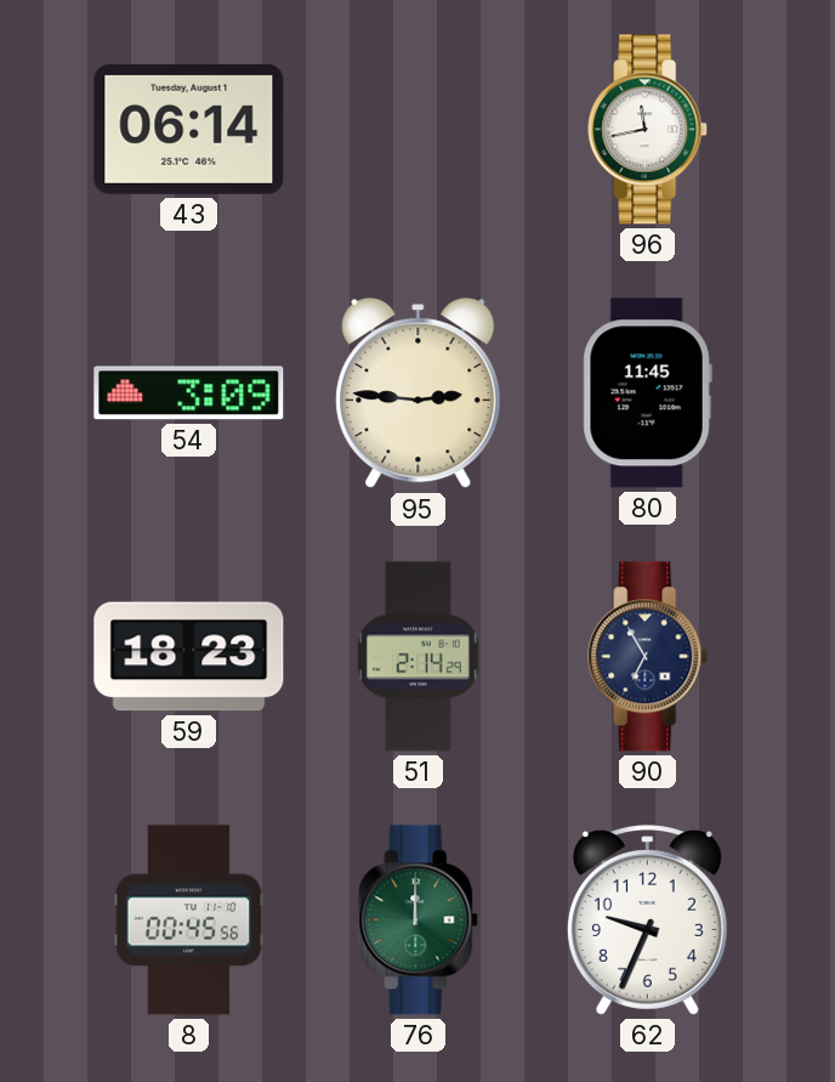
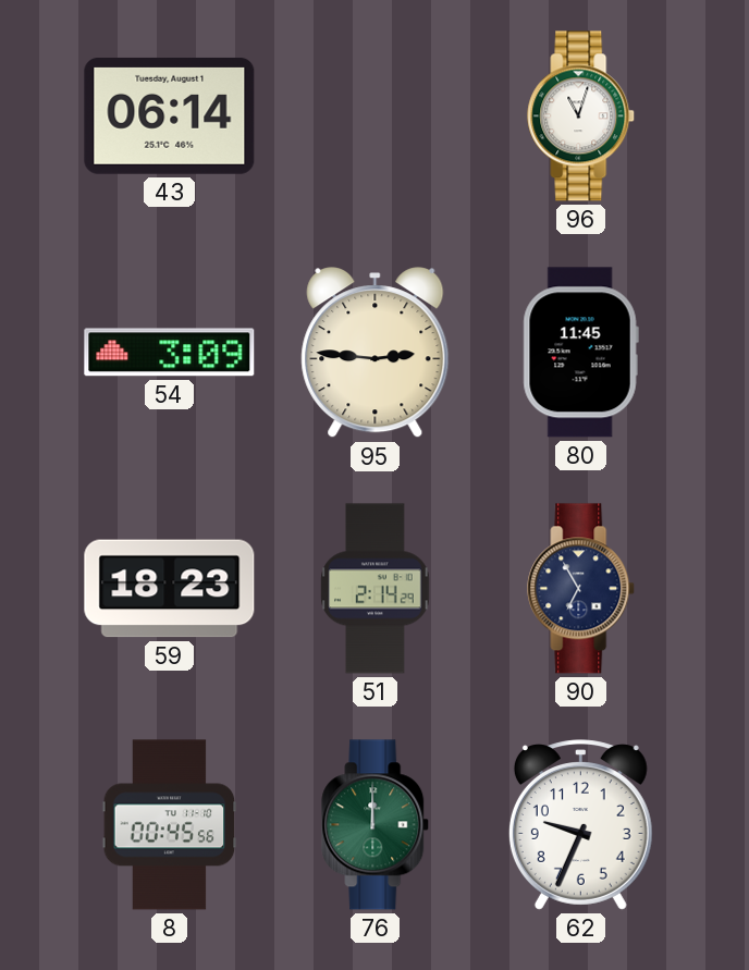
96: 11:43 -> 11:03
